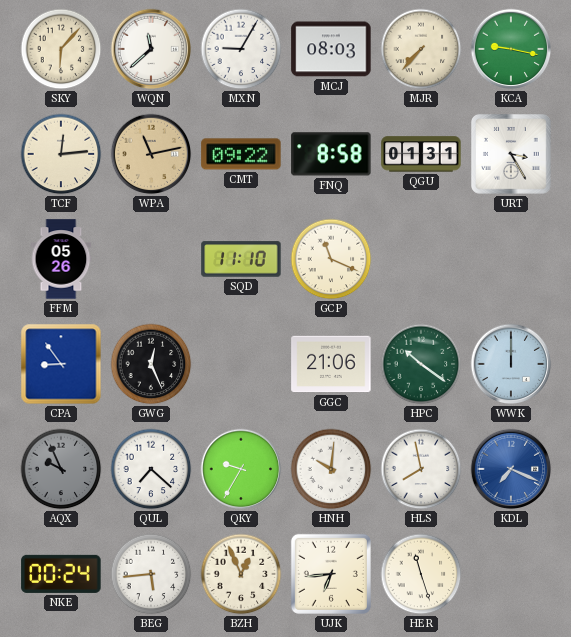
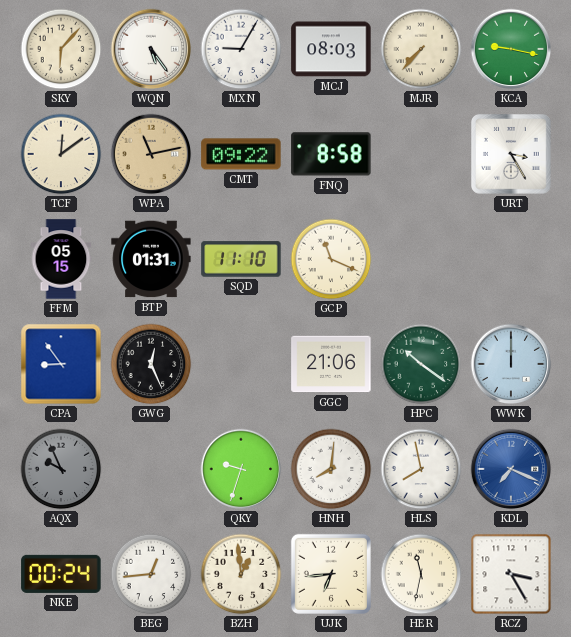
WQN: 11:38 -> 5:24
TCF: 12:14 -> 12:09
QGU: 01:31 -> none
FFM: 05:26 -> 05:15
BTP: none -> 01:31
QUL: 7:22 -> none
QKY: 9:35 -> 9:33
HNH: 10:01 -> 8:01
BEG: 5:44 -> 12:44
BZH: 12:56 -> 12:59
HER: 11:27 -> 11:32
RCZ: none -> 3:25
